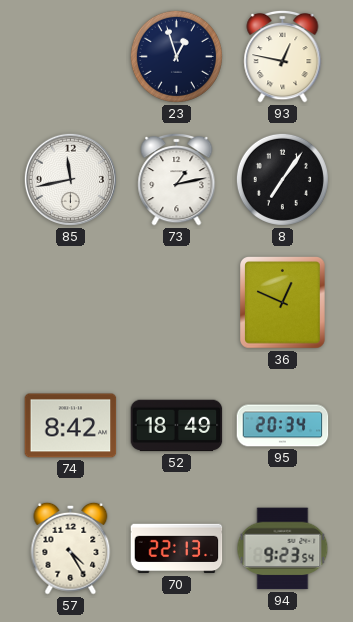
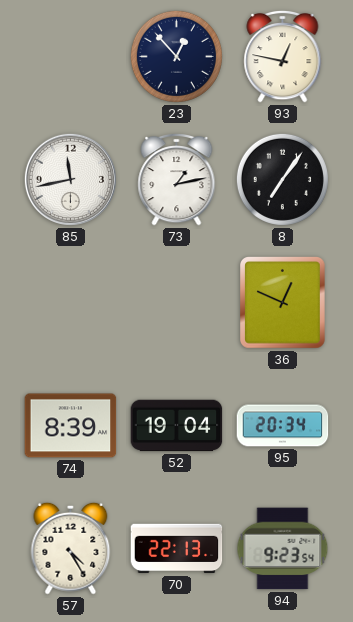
23: 12:57 -> 12:53
74: 8:42 -> 8:39
52: 18:49 -> 19:04
